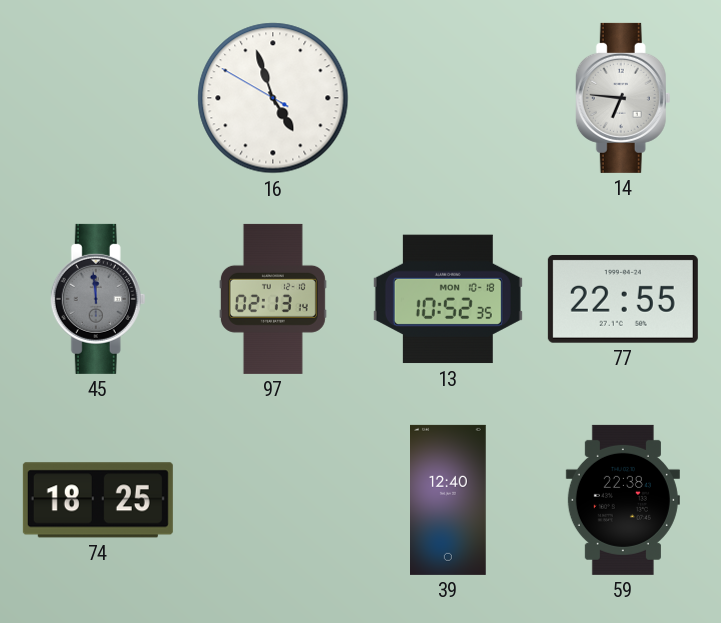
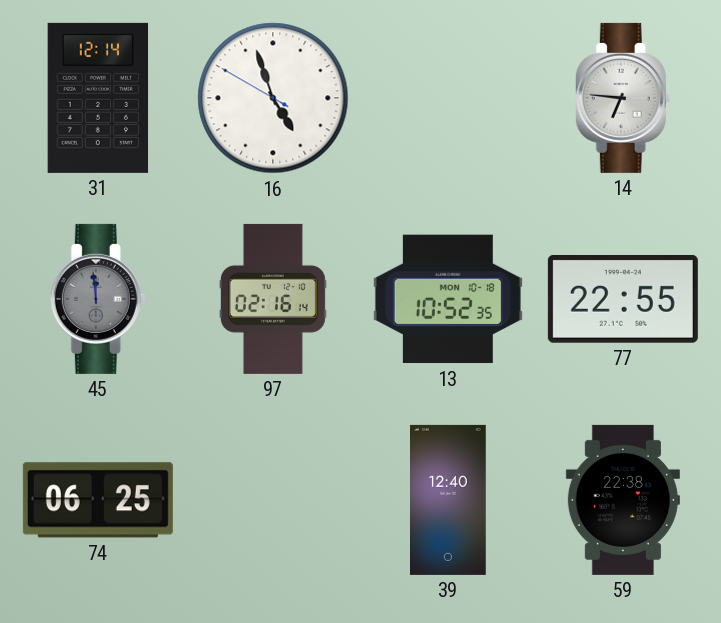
31: none -> 12:14
97: 02:13 -> 02:16
74: 18:25 -> 06:25
